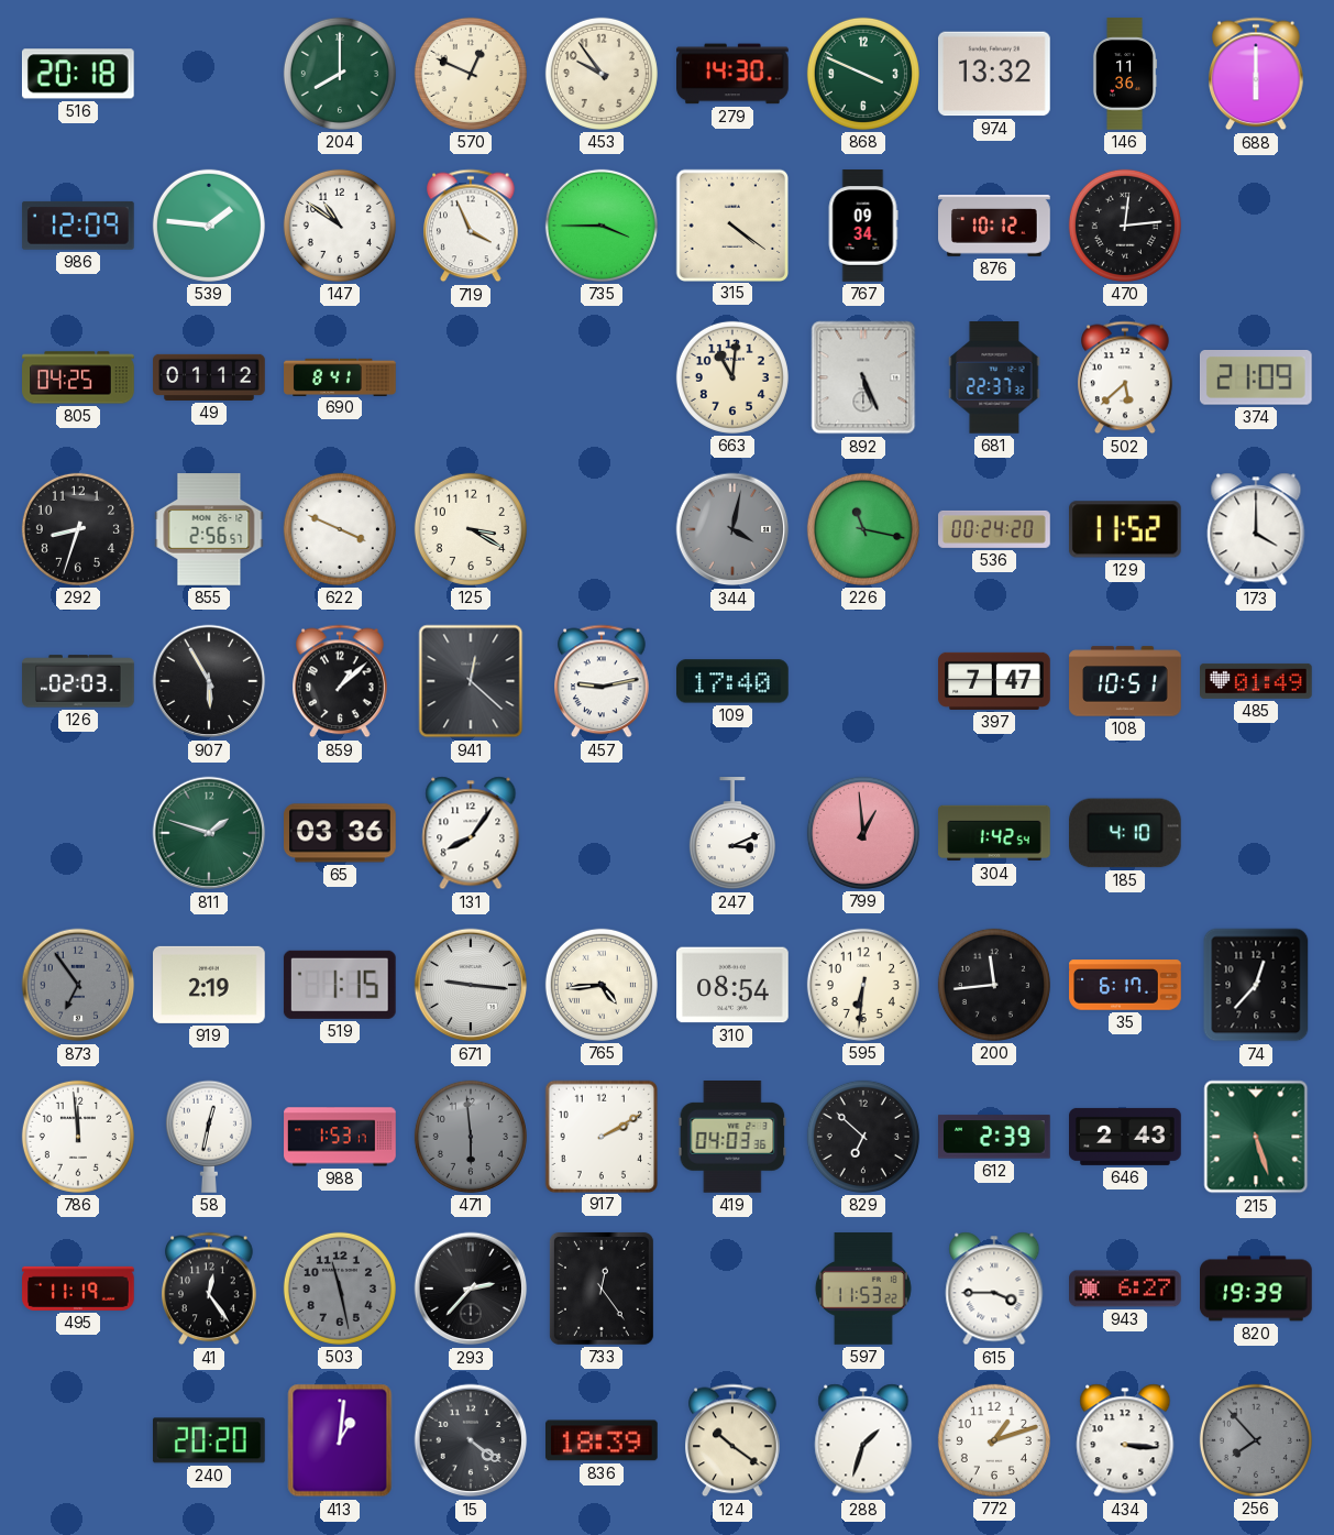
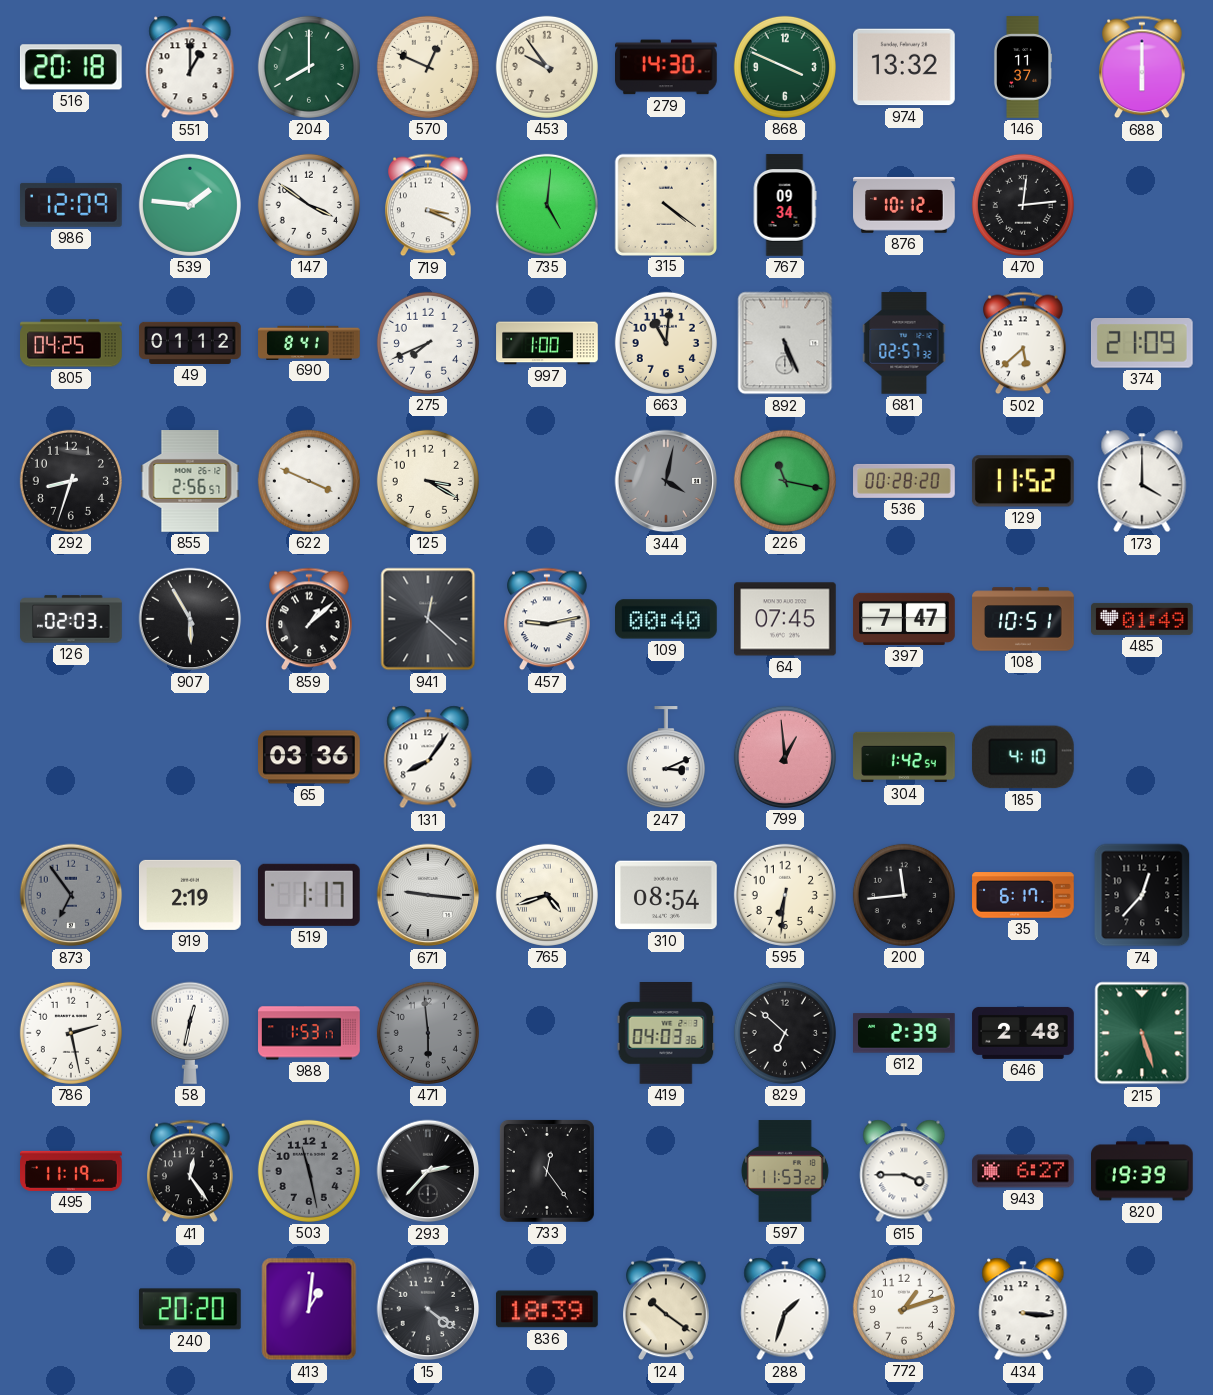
551: none -> 1:00
146: 11:36 -> 11:37
147: 10:51 -> 3:51
719: 3:56 -> 3:19
735: 3:45 -> 5:01
275: none -> 7:41
997: none -> 1:00
681: 22:37 -> 02:57
536: 00:24 -> 00:28
109: 17:40 -> 00:40
64: none -> 07:45
811: 1:48 -> none
519: 1:15 -> 1:17
765: 4:44 -> 4:42
786: 11:59 -> 2:28
917: 2:10 -> none
646: 2:43 -> 2:48
256: 7:53 -> none
